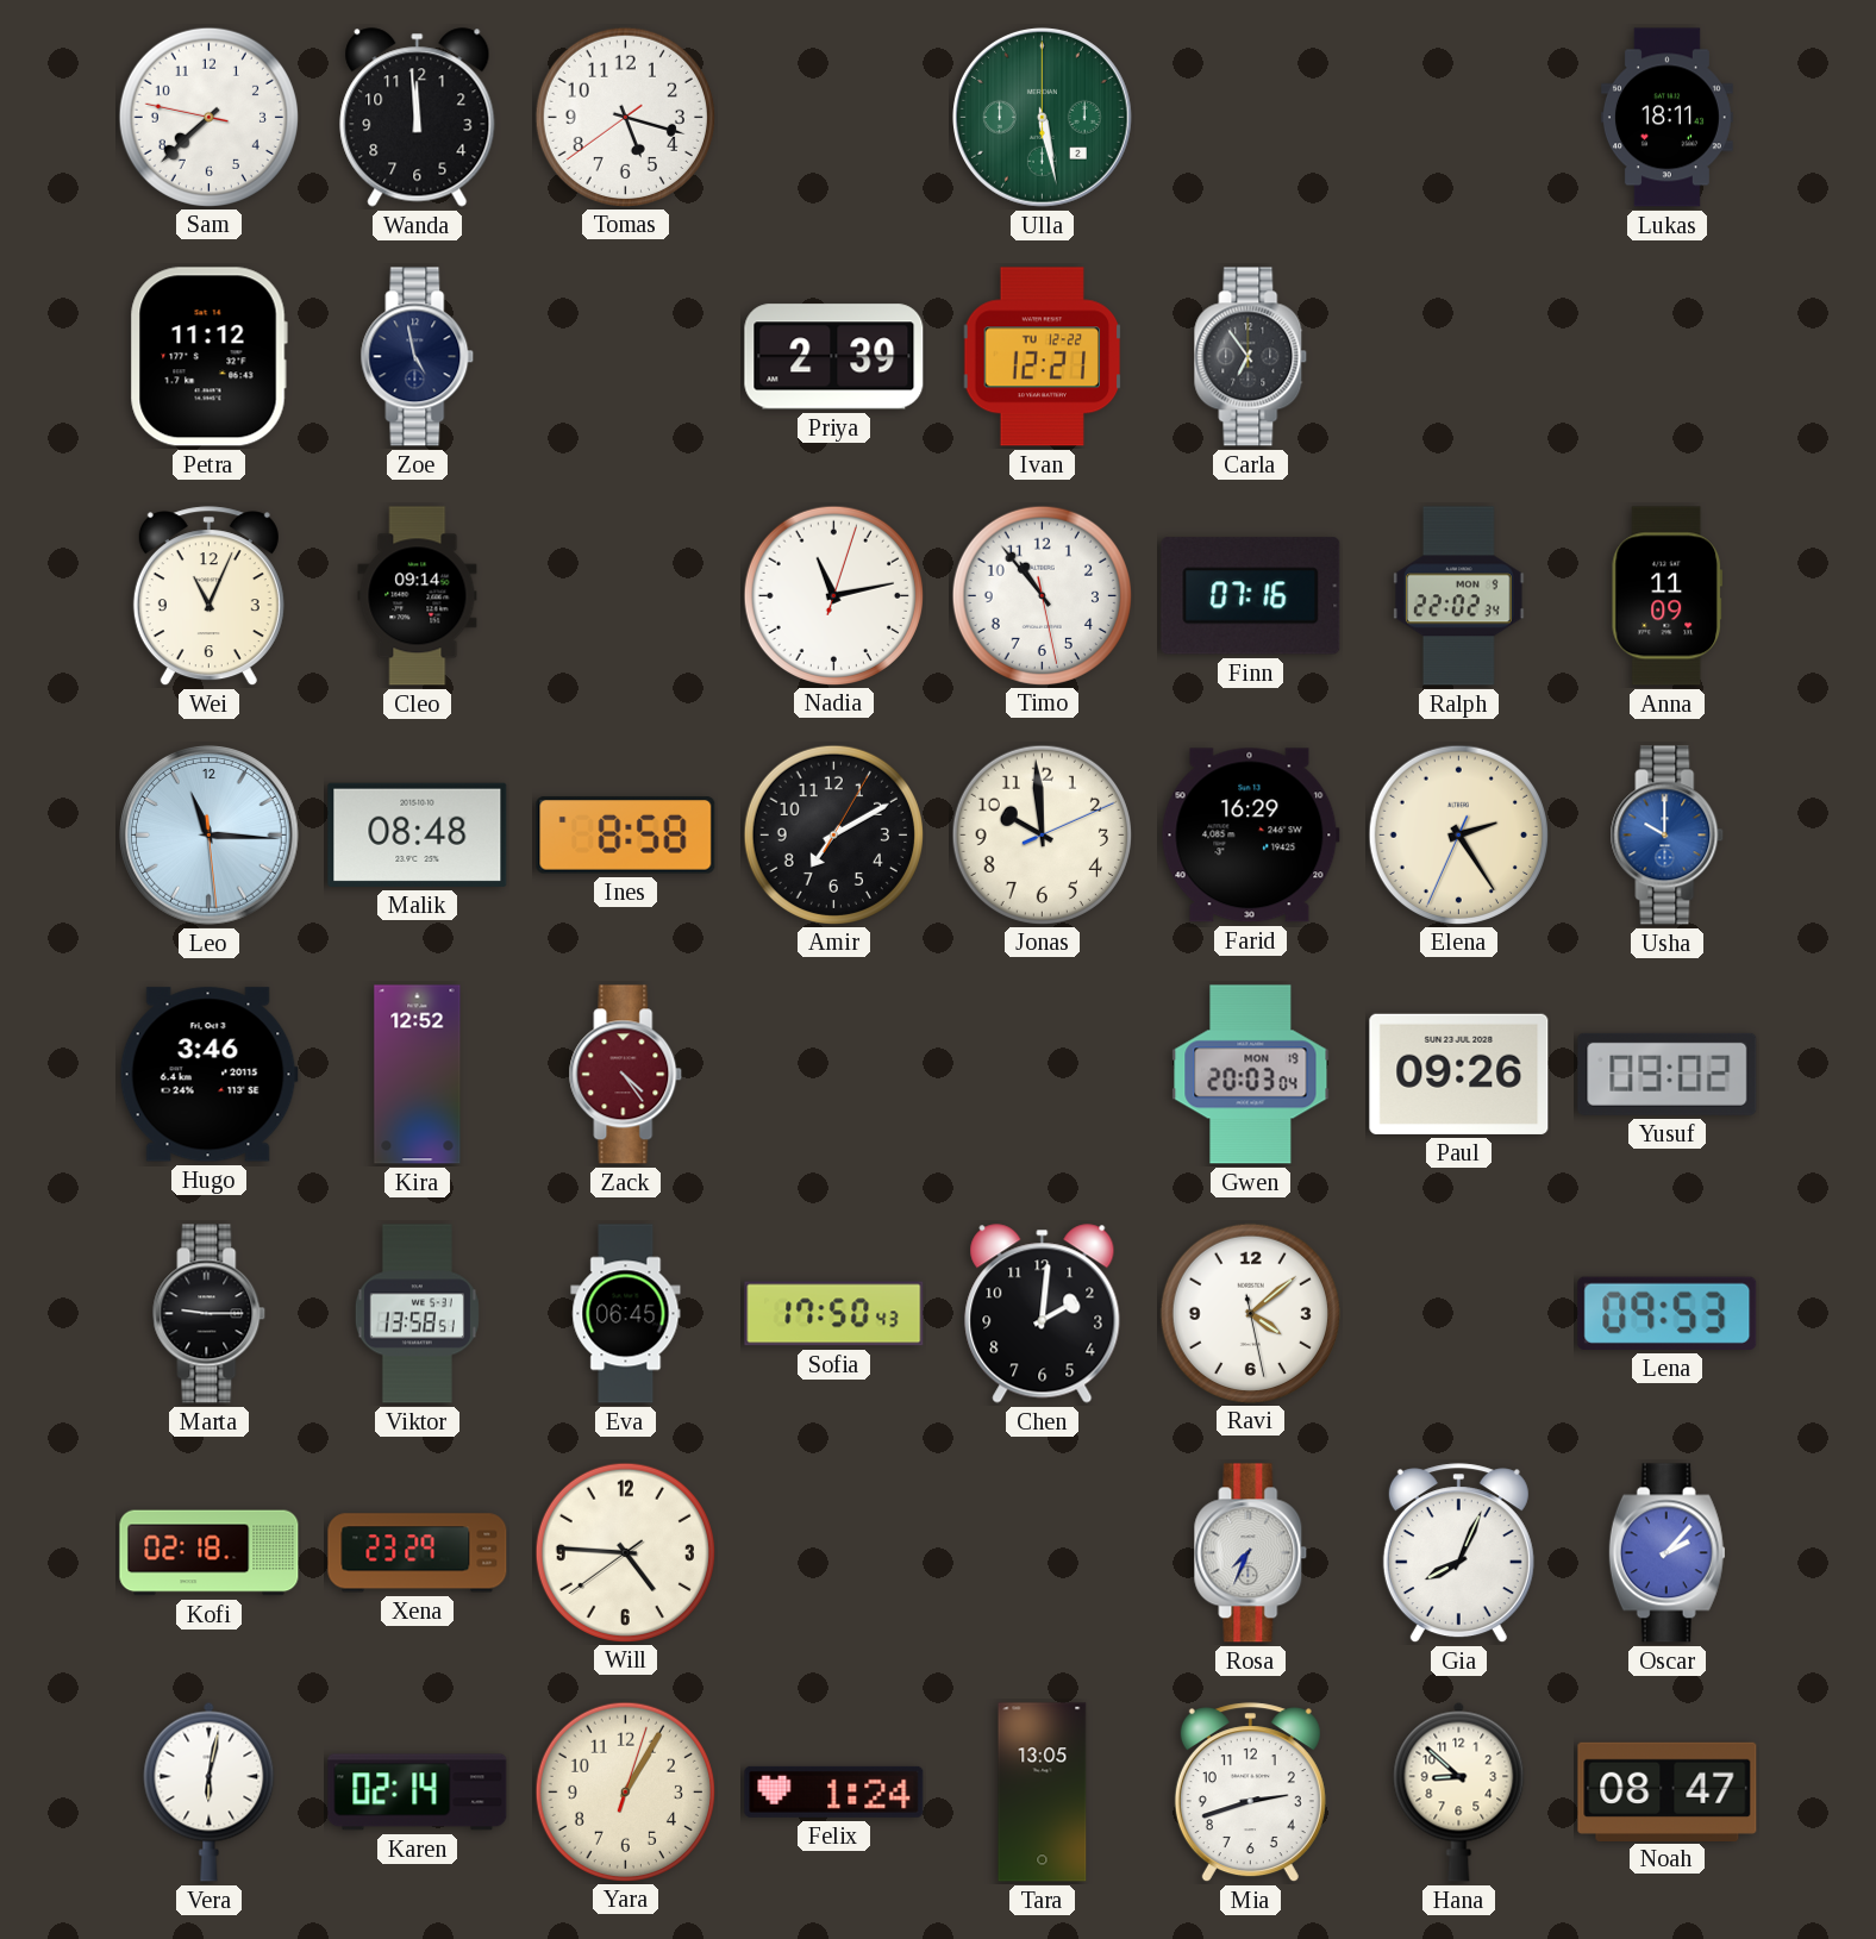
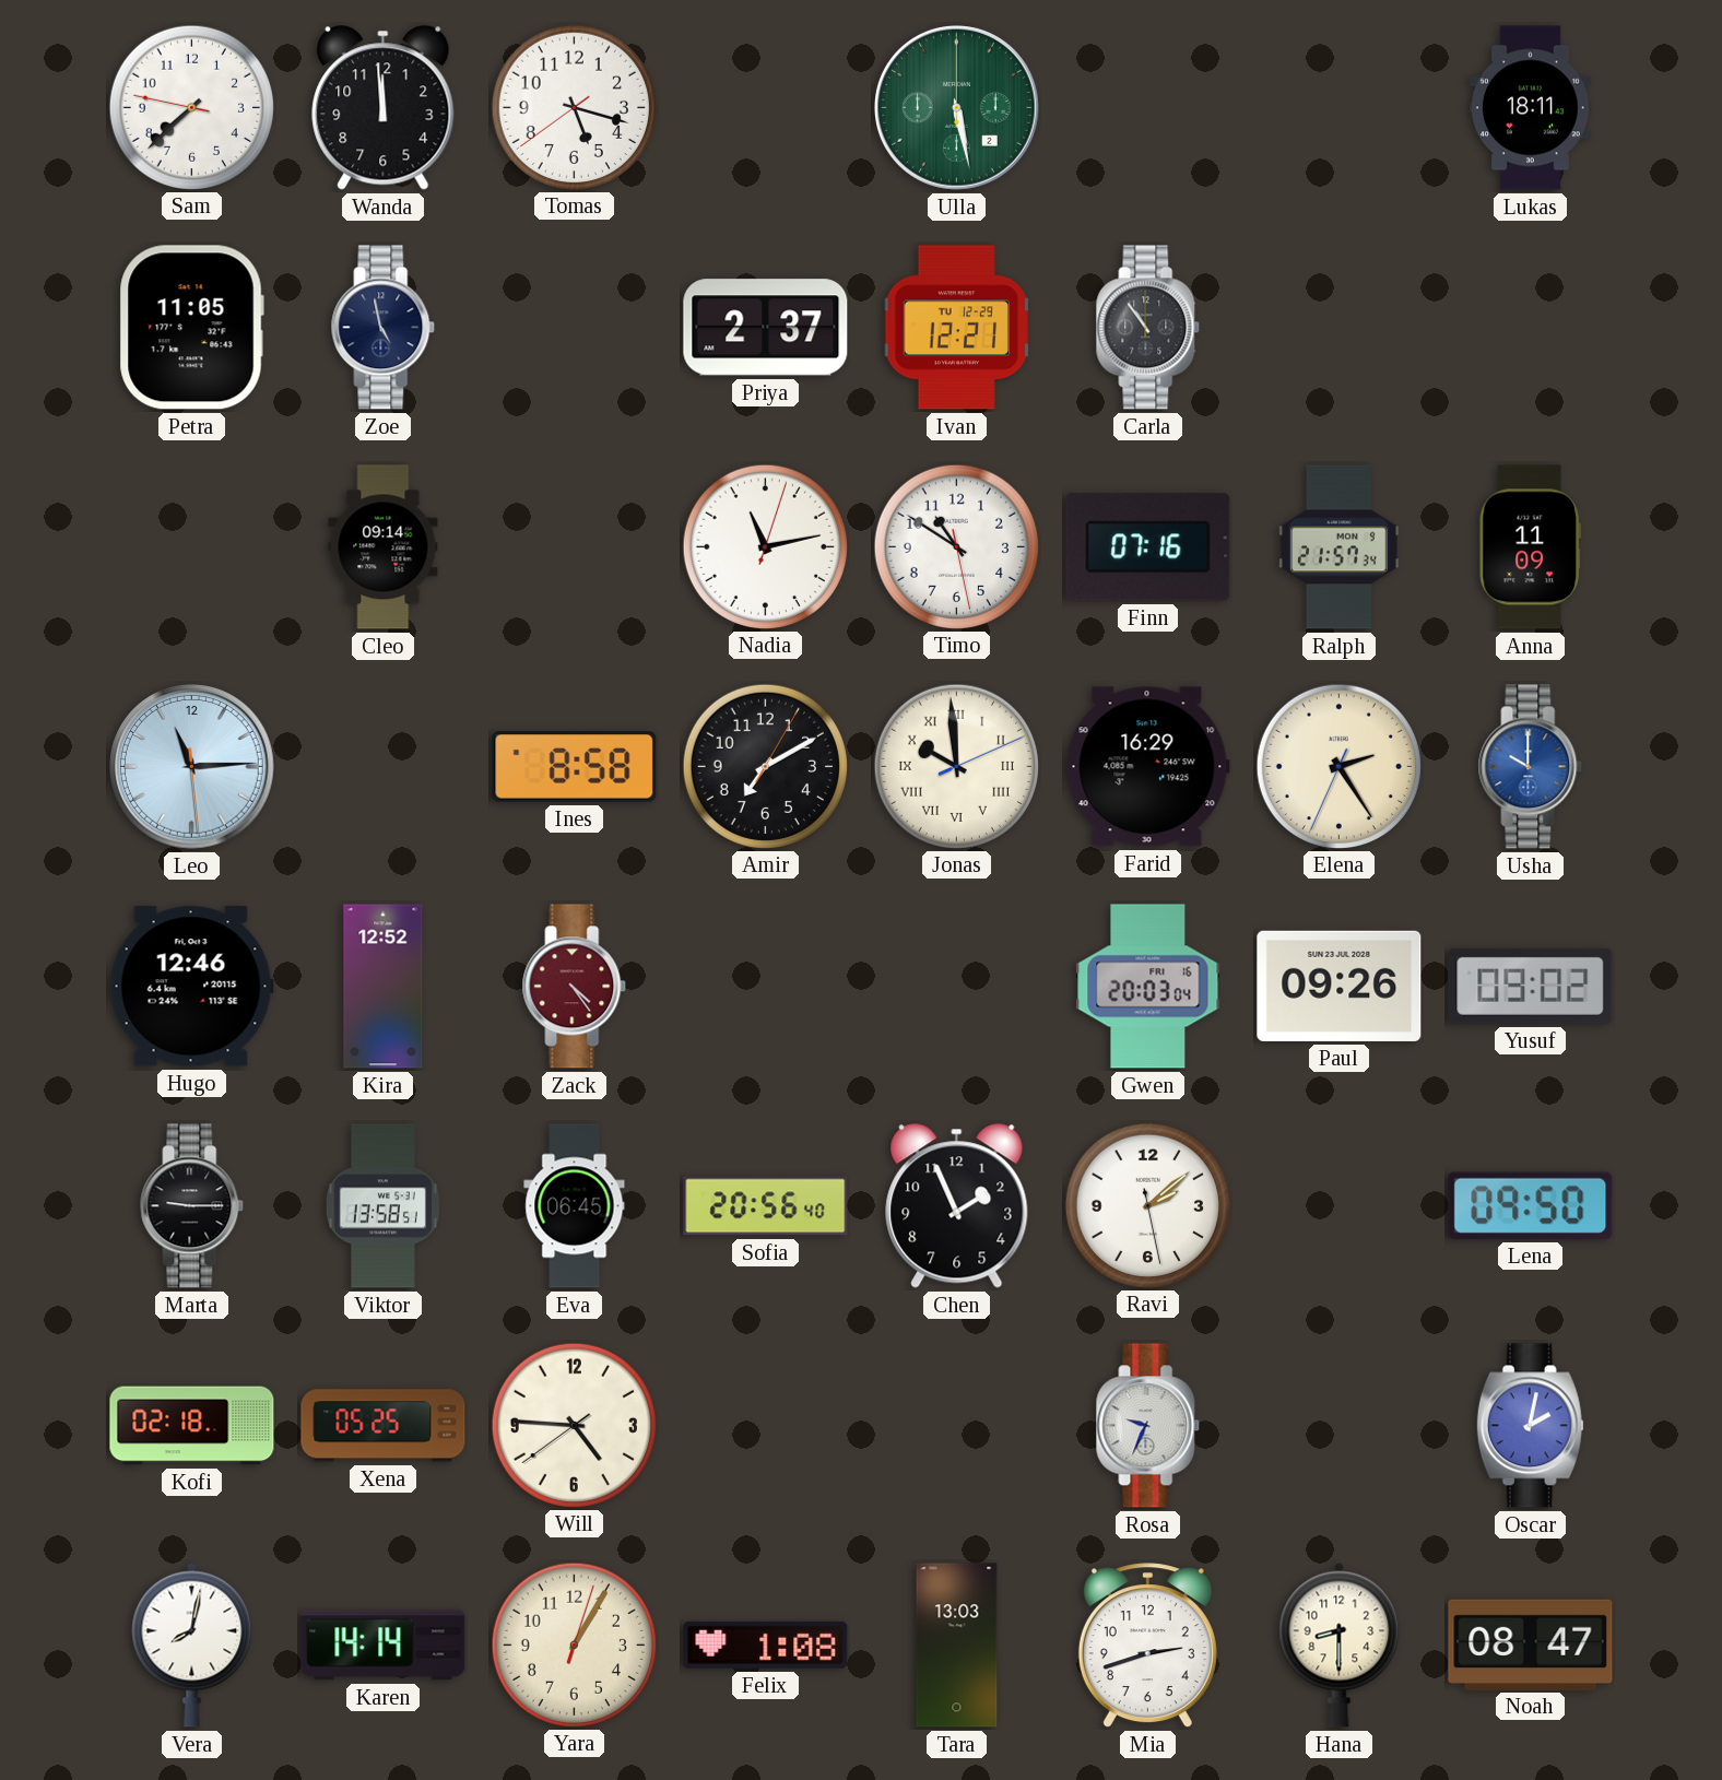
Petra: 11:12 -> 11:05
Priya: 2:39 -> 2:37
Ivan date: TU 12-22 -> TU 12-29
Carla: 6:54 -> 10:54
Wei: 11:04 -> none
Timo: 10:53 -> 10:50
Ralph: 22:02 -> 21:57
Leo: 11:15 -> 11:14
Malik: 08:48 -> none
Jonas numerals: Arabic -> Roman
Hugo: 3:46 -> 12:46
Gwen date: MON 19 -> FRI 16
Sofia: 17:50 -> 20:56
Chen: 2:01 -> 1:56
Ravi: 4:08 -> 2:08
Lena: 09:53 -> 09:50
Xena: 23:29 -> 05:25
Rosa: 7:34 -> 9:34
Gia: 8:04 -> none
Oscar: 2:07 -> 2:02
Vera: 6:02 -> 8:02
Karen: 02:14 -> 14:14
Felix: 1:24 -> 1:08
Tara: 13:05 -> 13:03
Hana: 8:52 -> 8:30
